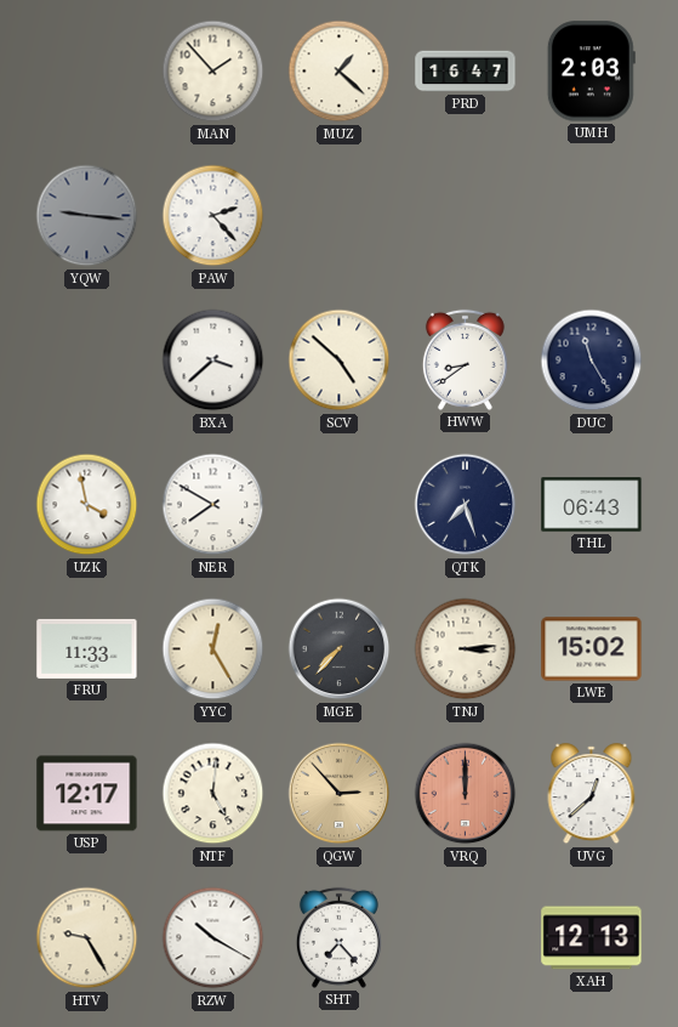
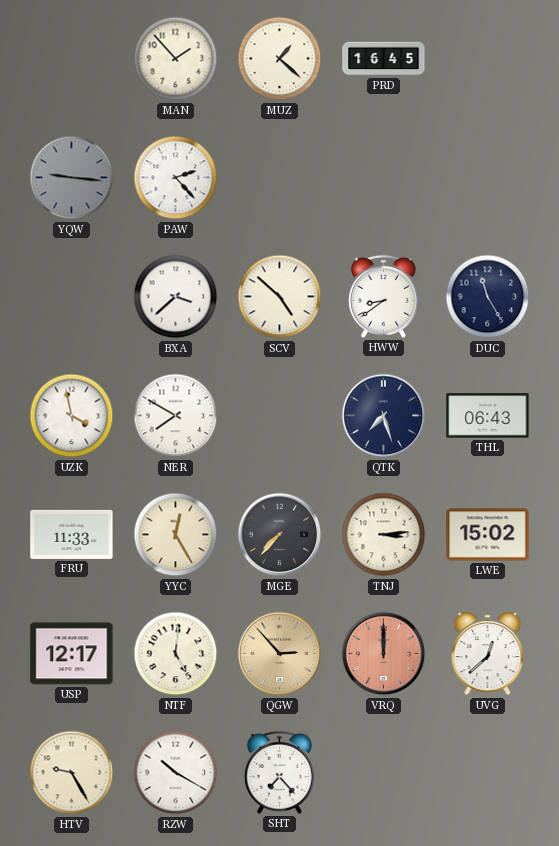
PRD: 16:47 -> 16:45
UMH: 2:03 -> none
XAH: 12:13 -> none
